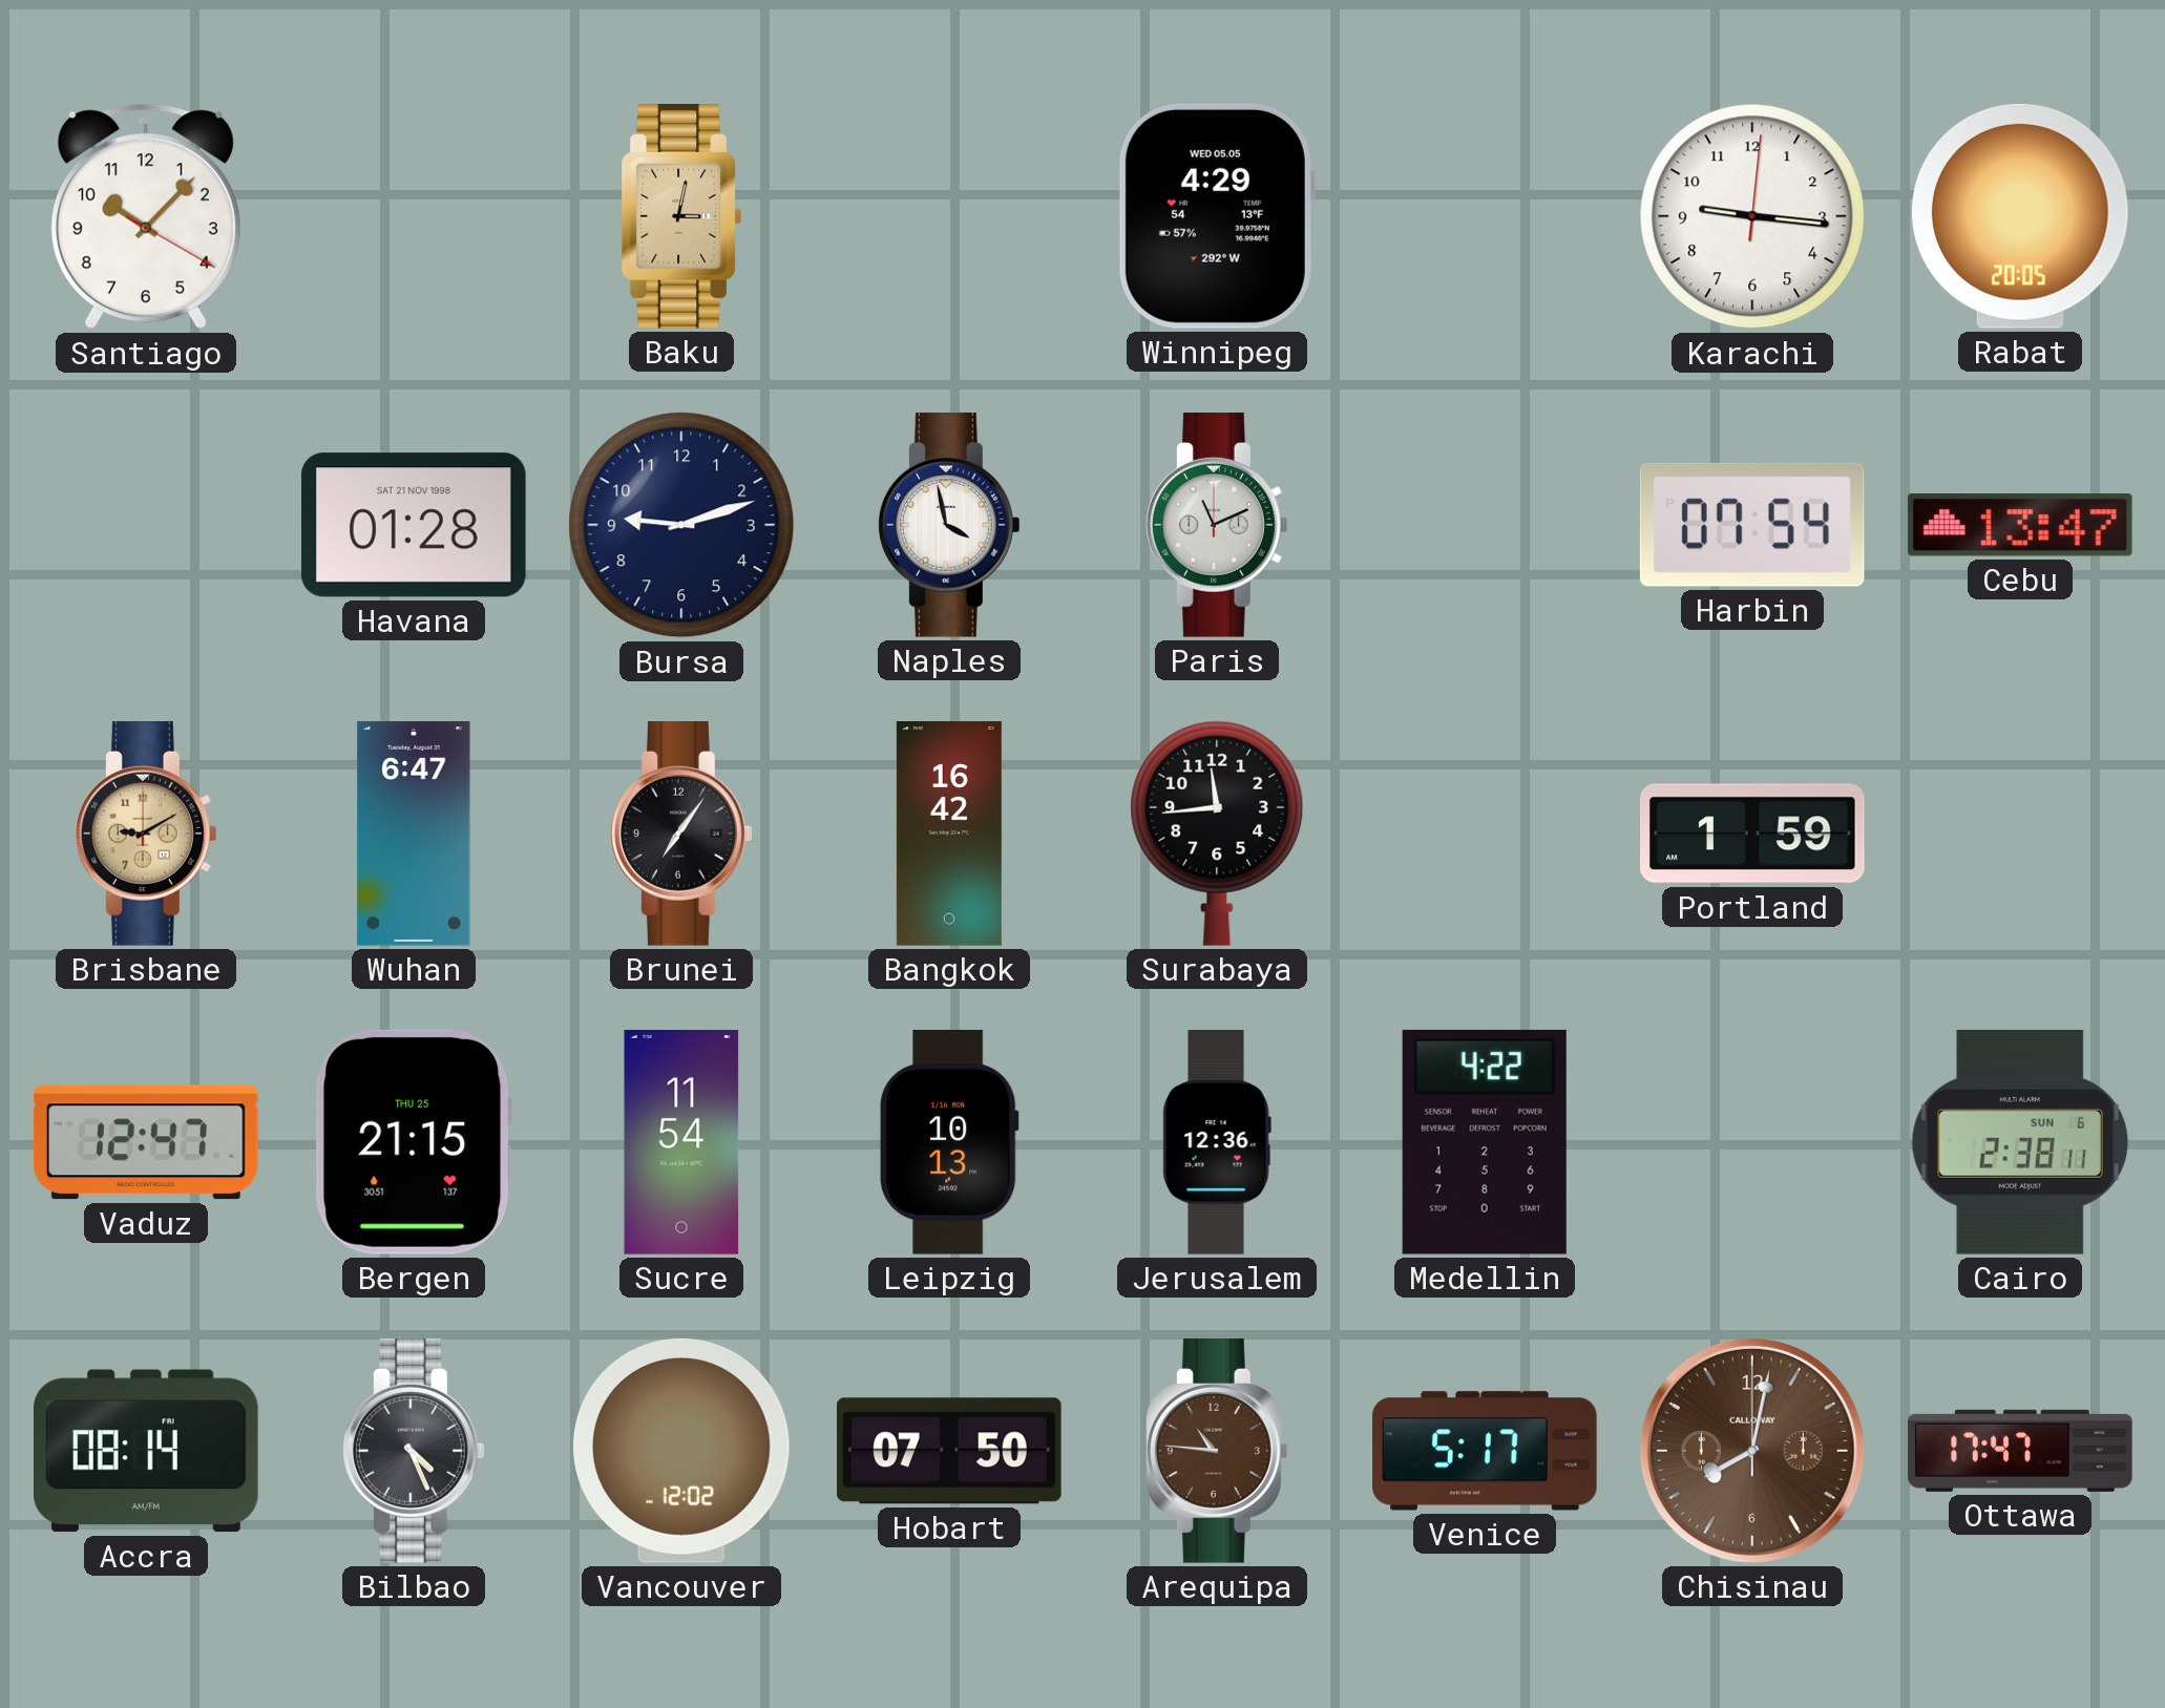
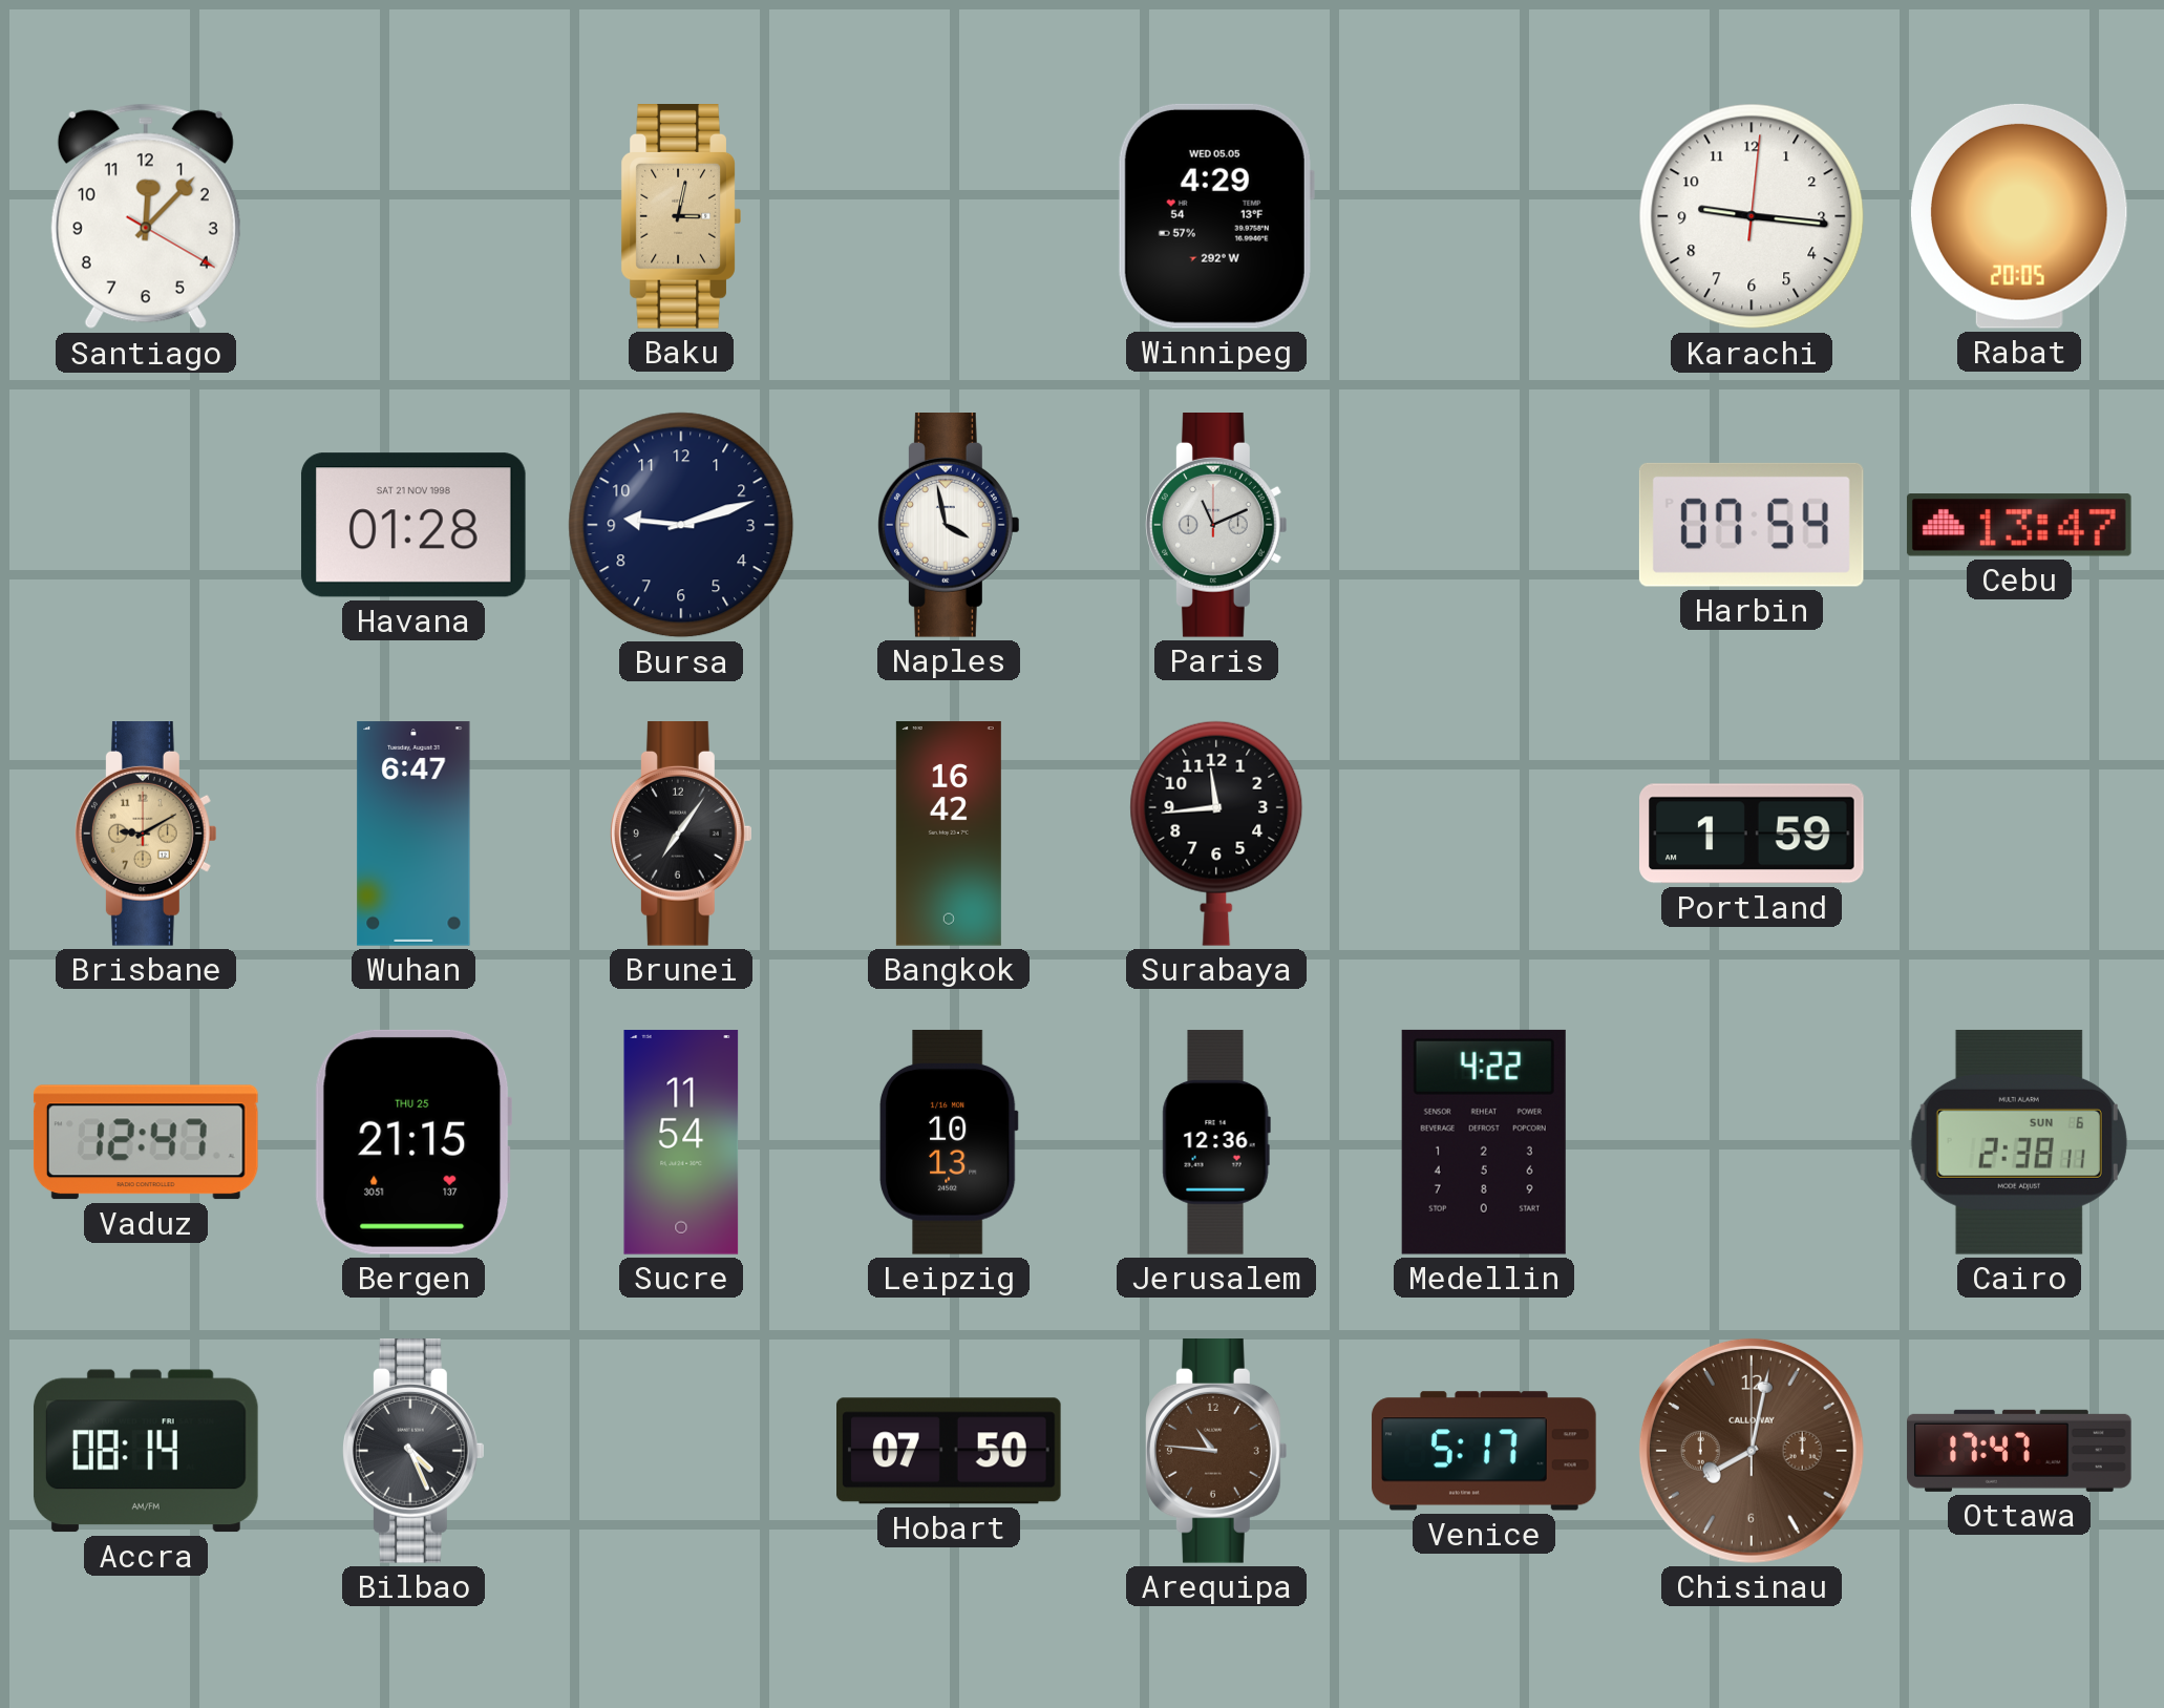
Santiago: 10:07 -> 12:07
Vancouver: 12:02 -> none
